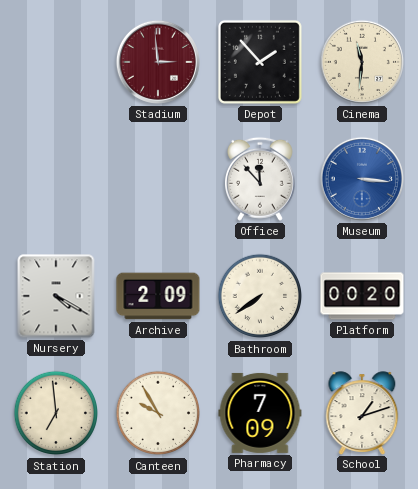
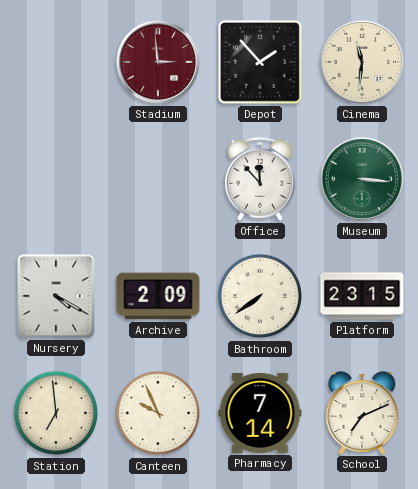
Museum dial: blue -> green
Platform: 00:20 -> 23:15
Canteen: 9:55 -> 9:56
Pharmacy: 7:09 -> 7:14
School: 1:12 -> 7:11
